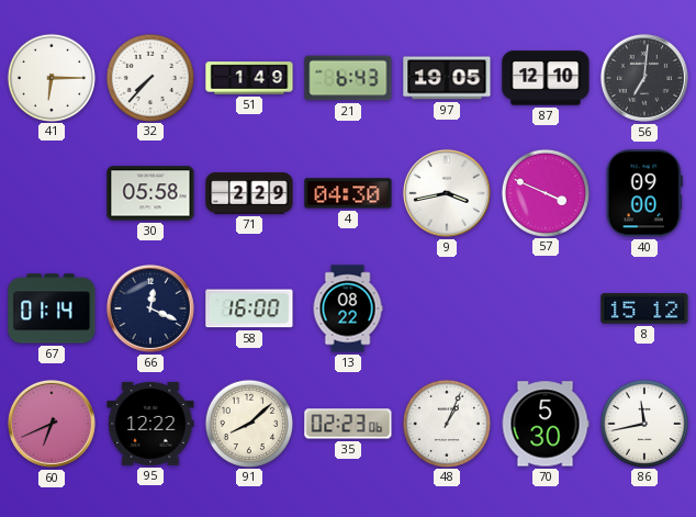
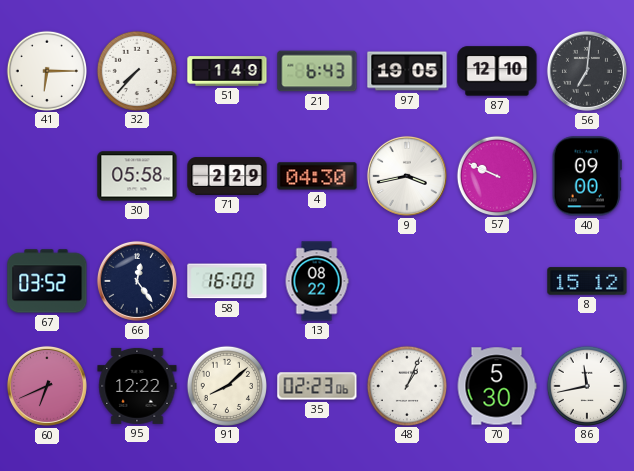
57: 3:49 -> 9:49
67: 01:14 -> 03:52
66: 12:19 -> 12:24
